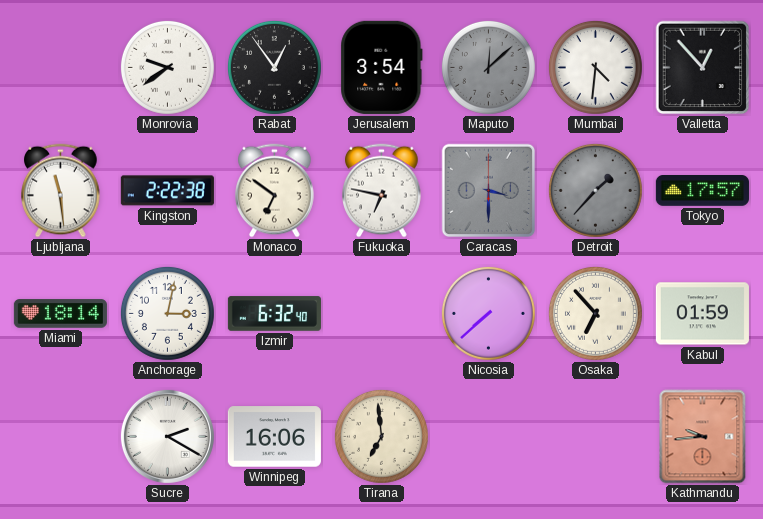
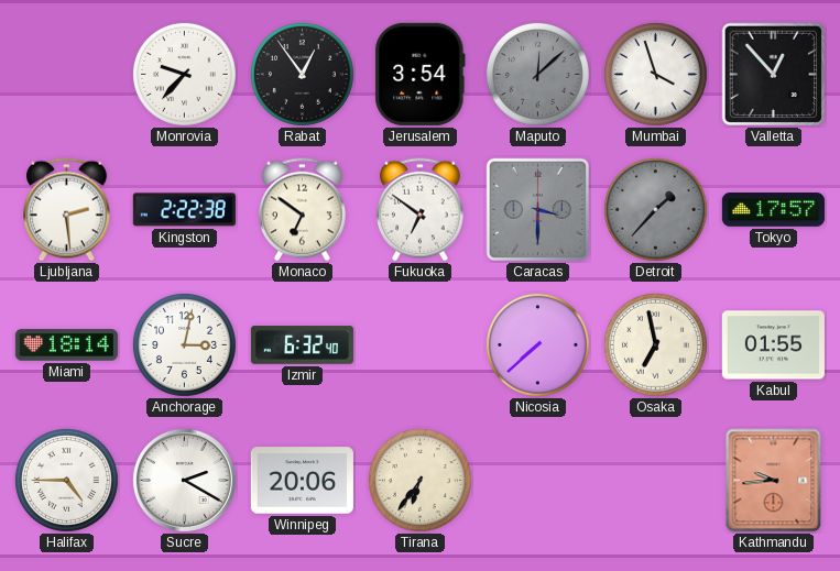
Monrovia: 9:39 -> 9:37
Mumbai: 4:31 -> 3:57
Ljubljana: 11:29 -> 2:29
Fukuoka: 6:47 -> 6:51
Osaka: 6:53 -> 6:58
Kabul: 01:59 -> 01:55
Halifax: none -> 4:45
Winnipeg: 16:06 -> 20:06
Tirana: 6:59 -> 6:36
